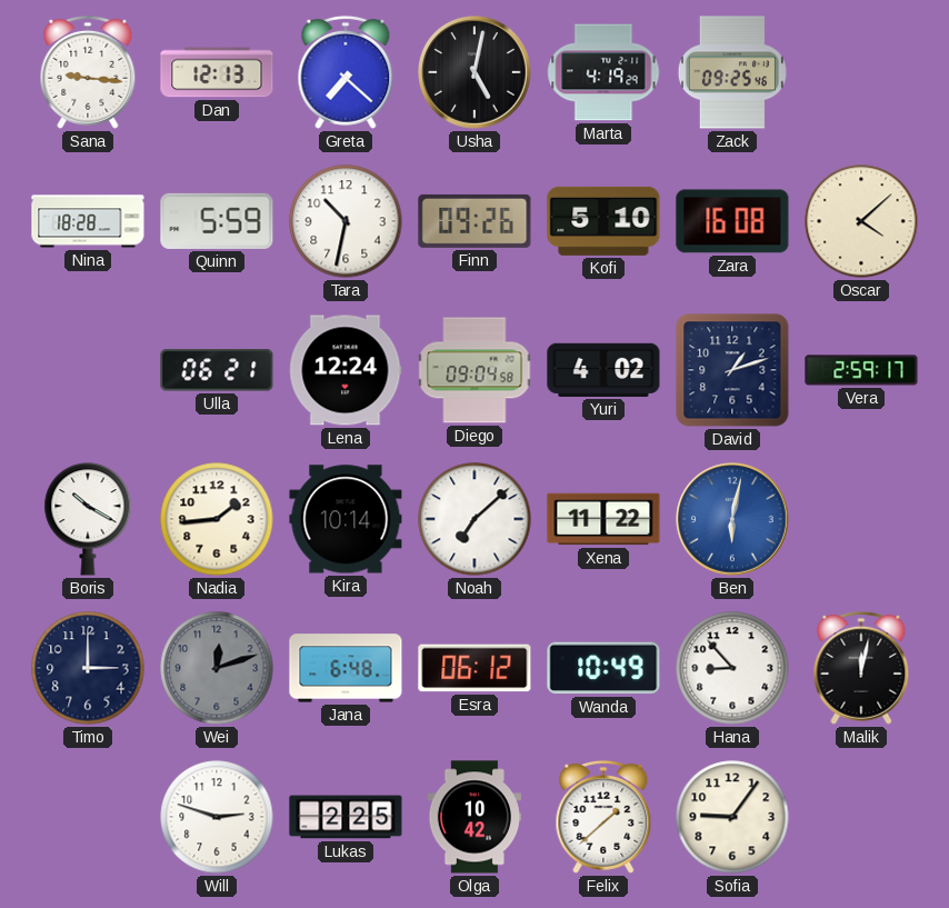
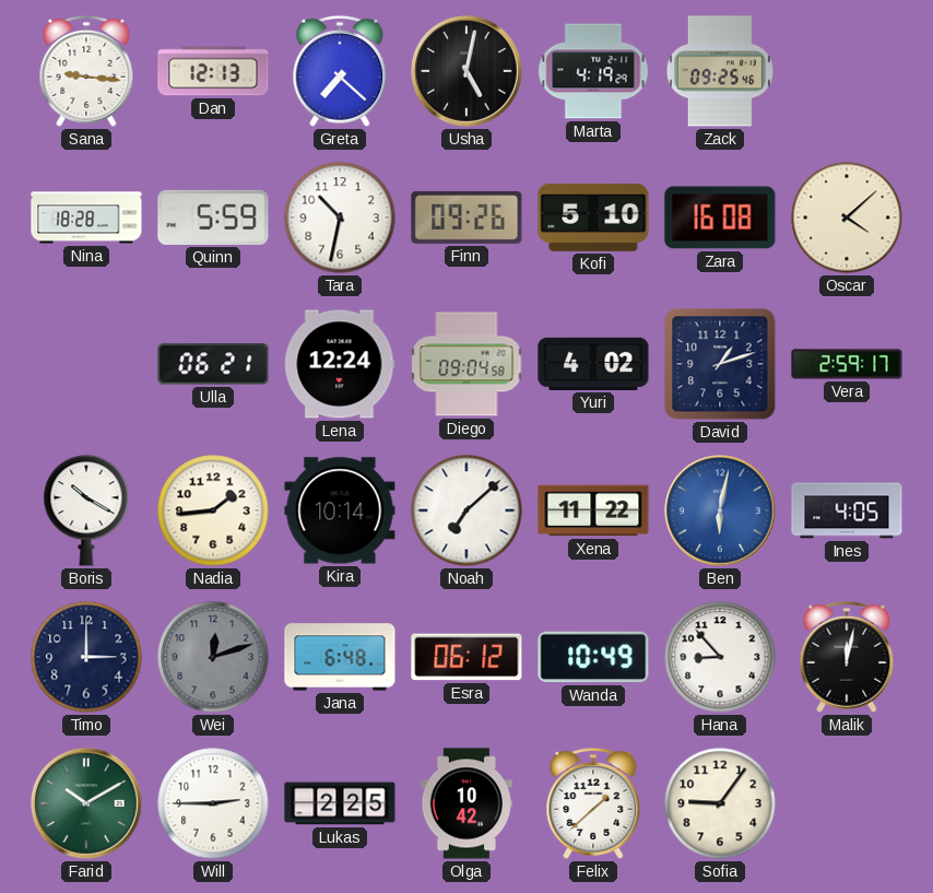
Ines: none -> 4:05
Farid: none -> 10:10
Will: 2:48 -> 2:45
